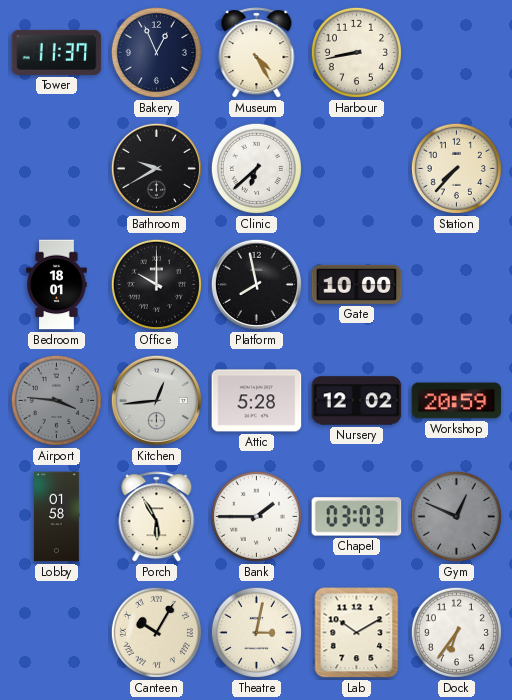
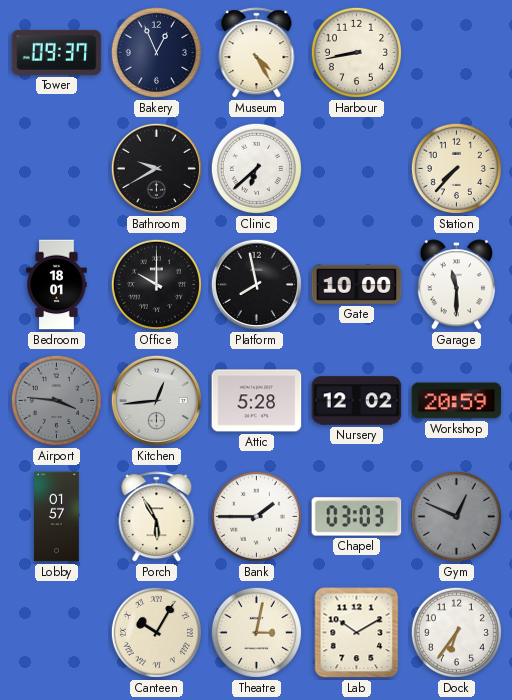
Tower: 11:37 -> 09:37
Garage: none -> 11:30
Lobby: 01:58 -> 01:57
